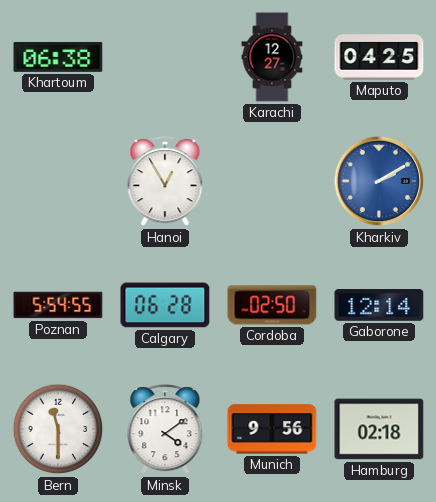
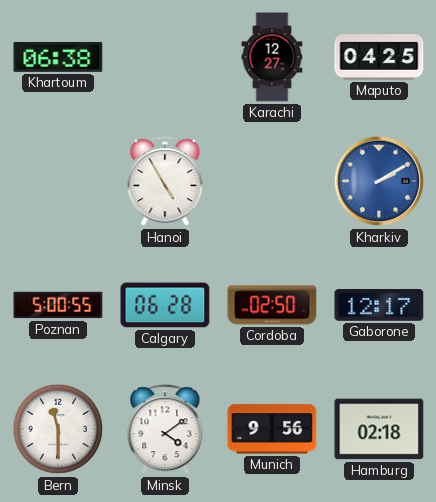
Hanoi: 12:55 -> 4:55
Poznan: 5:54 -> 5:00
Gaborone: 12:14 -> 12:17
